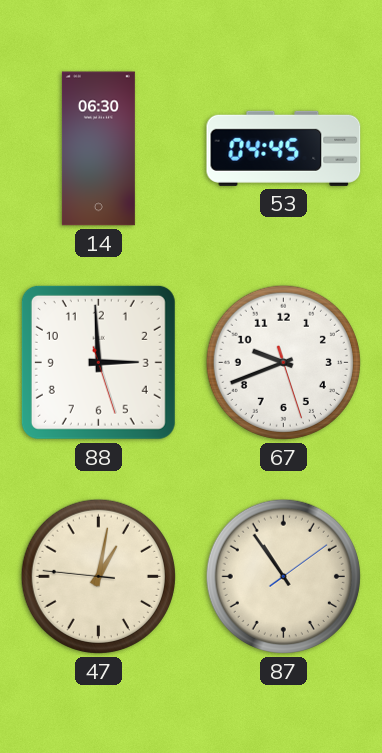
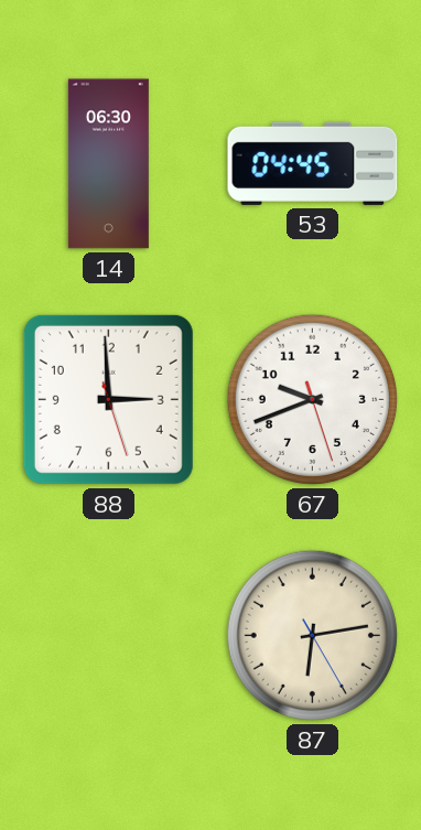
47: 1:01 -> none
87: 10:54 -> 6:13
